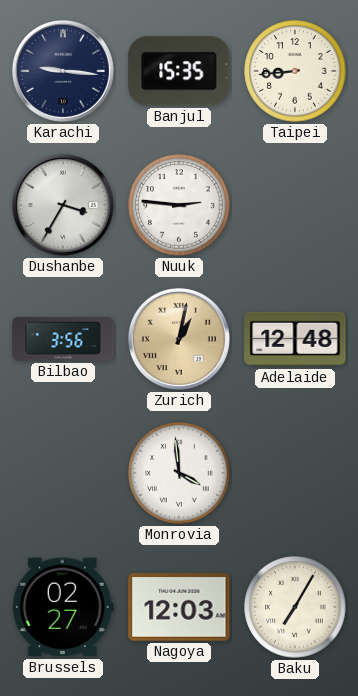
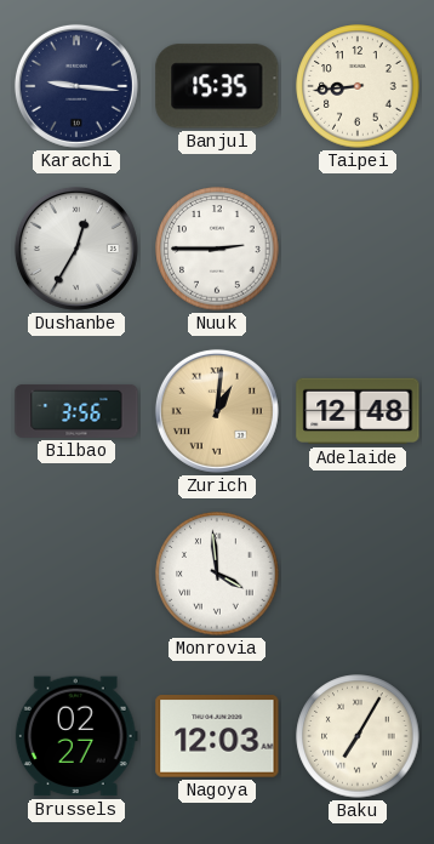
Dushanbe: 3:35 -> 12:35
Nuuk: 2:46 -> 2:45
Zurich: 1:02 -> 1:01
